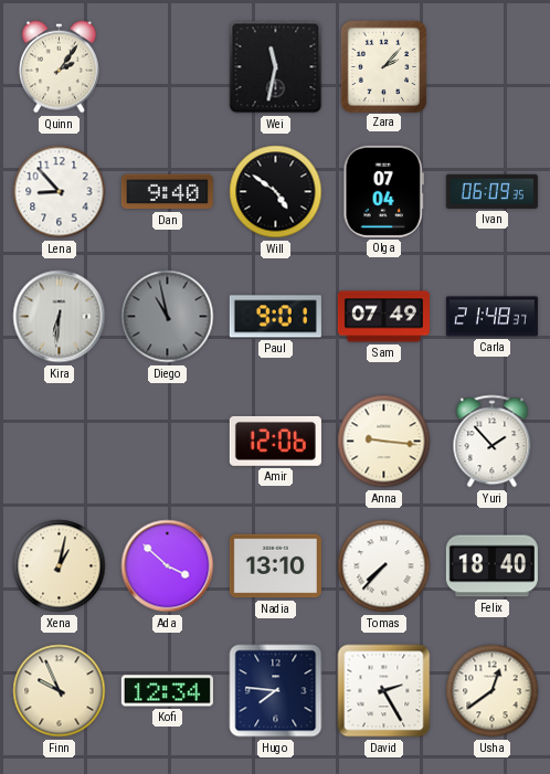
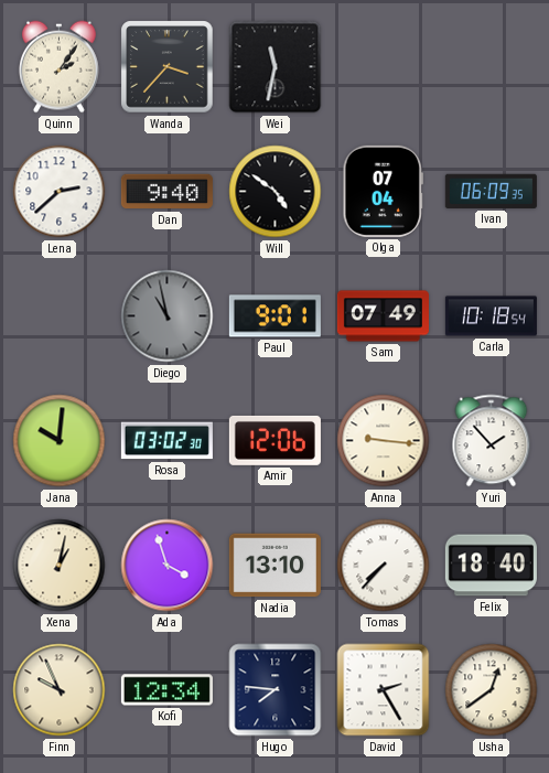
Wanda: none -> 3:37
Zara: 2:07 -> none
Lena: 8:53 -> 2:38
Kira: 6:31 -> none
Carla: 21:48 -> 10:18
Jana: none -> 10:01
Rosa: none -> 03:02
Ada: 3:52 -> 3:57
